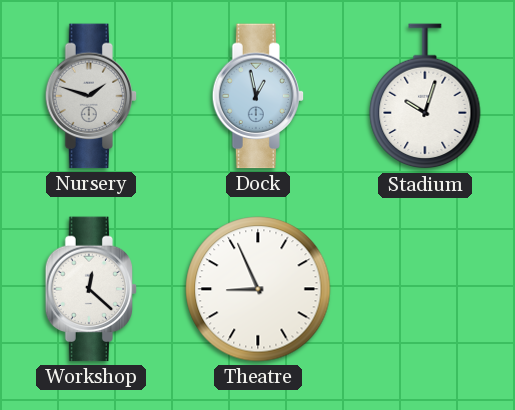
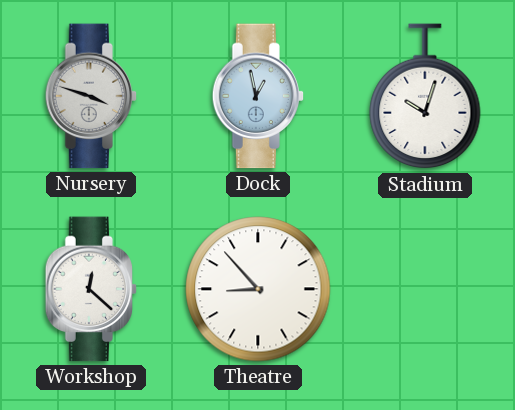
Nursery: 1:48 -> 3:48
Theatre: 8:56 -> 8:53
